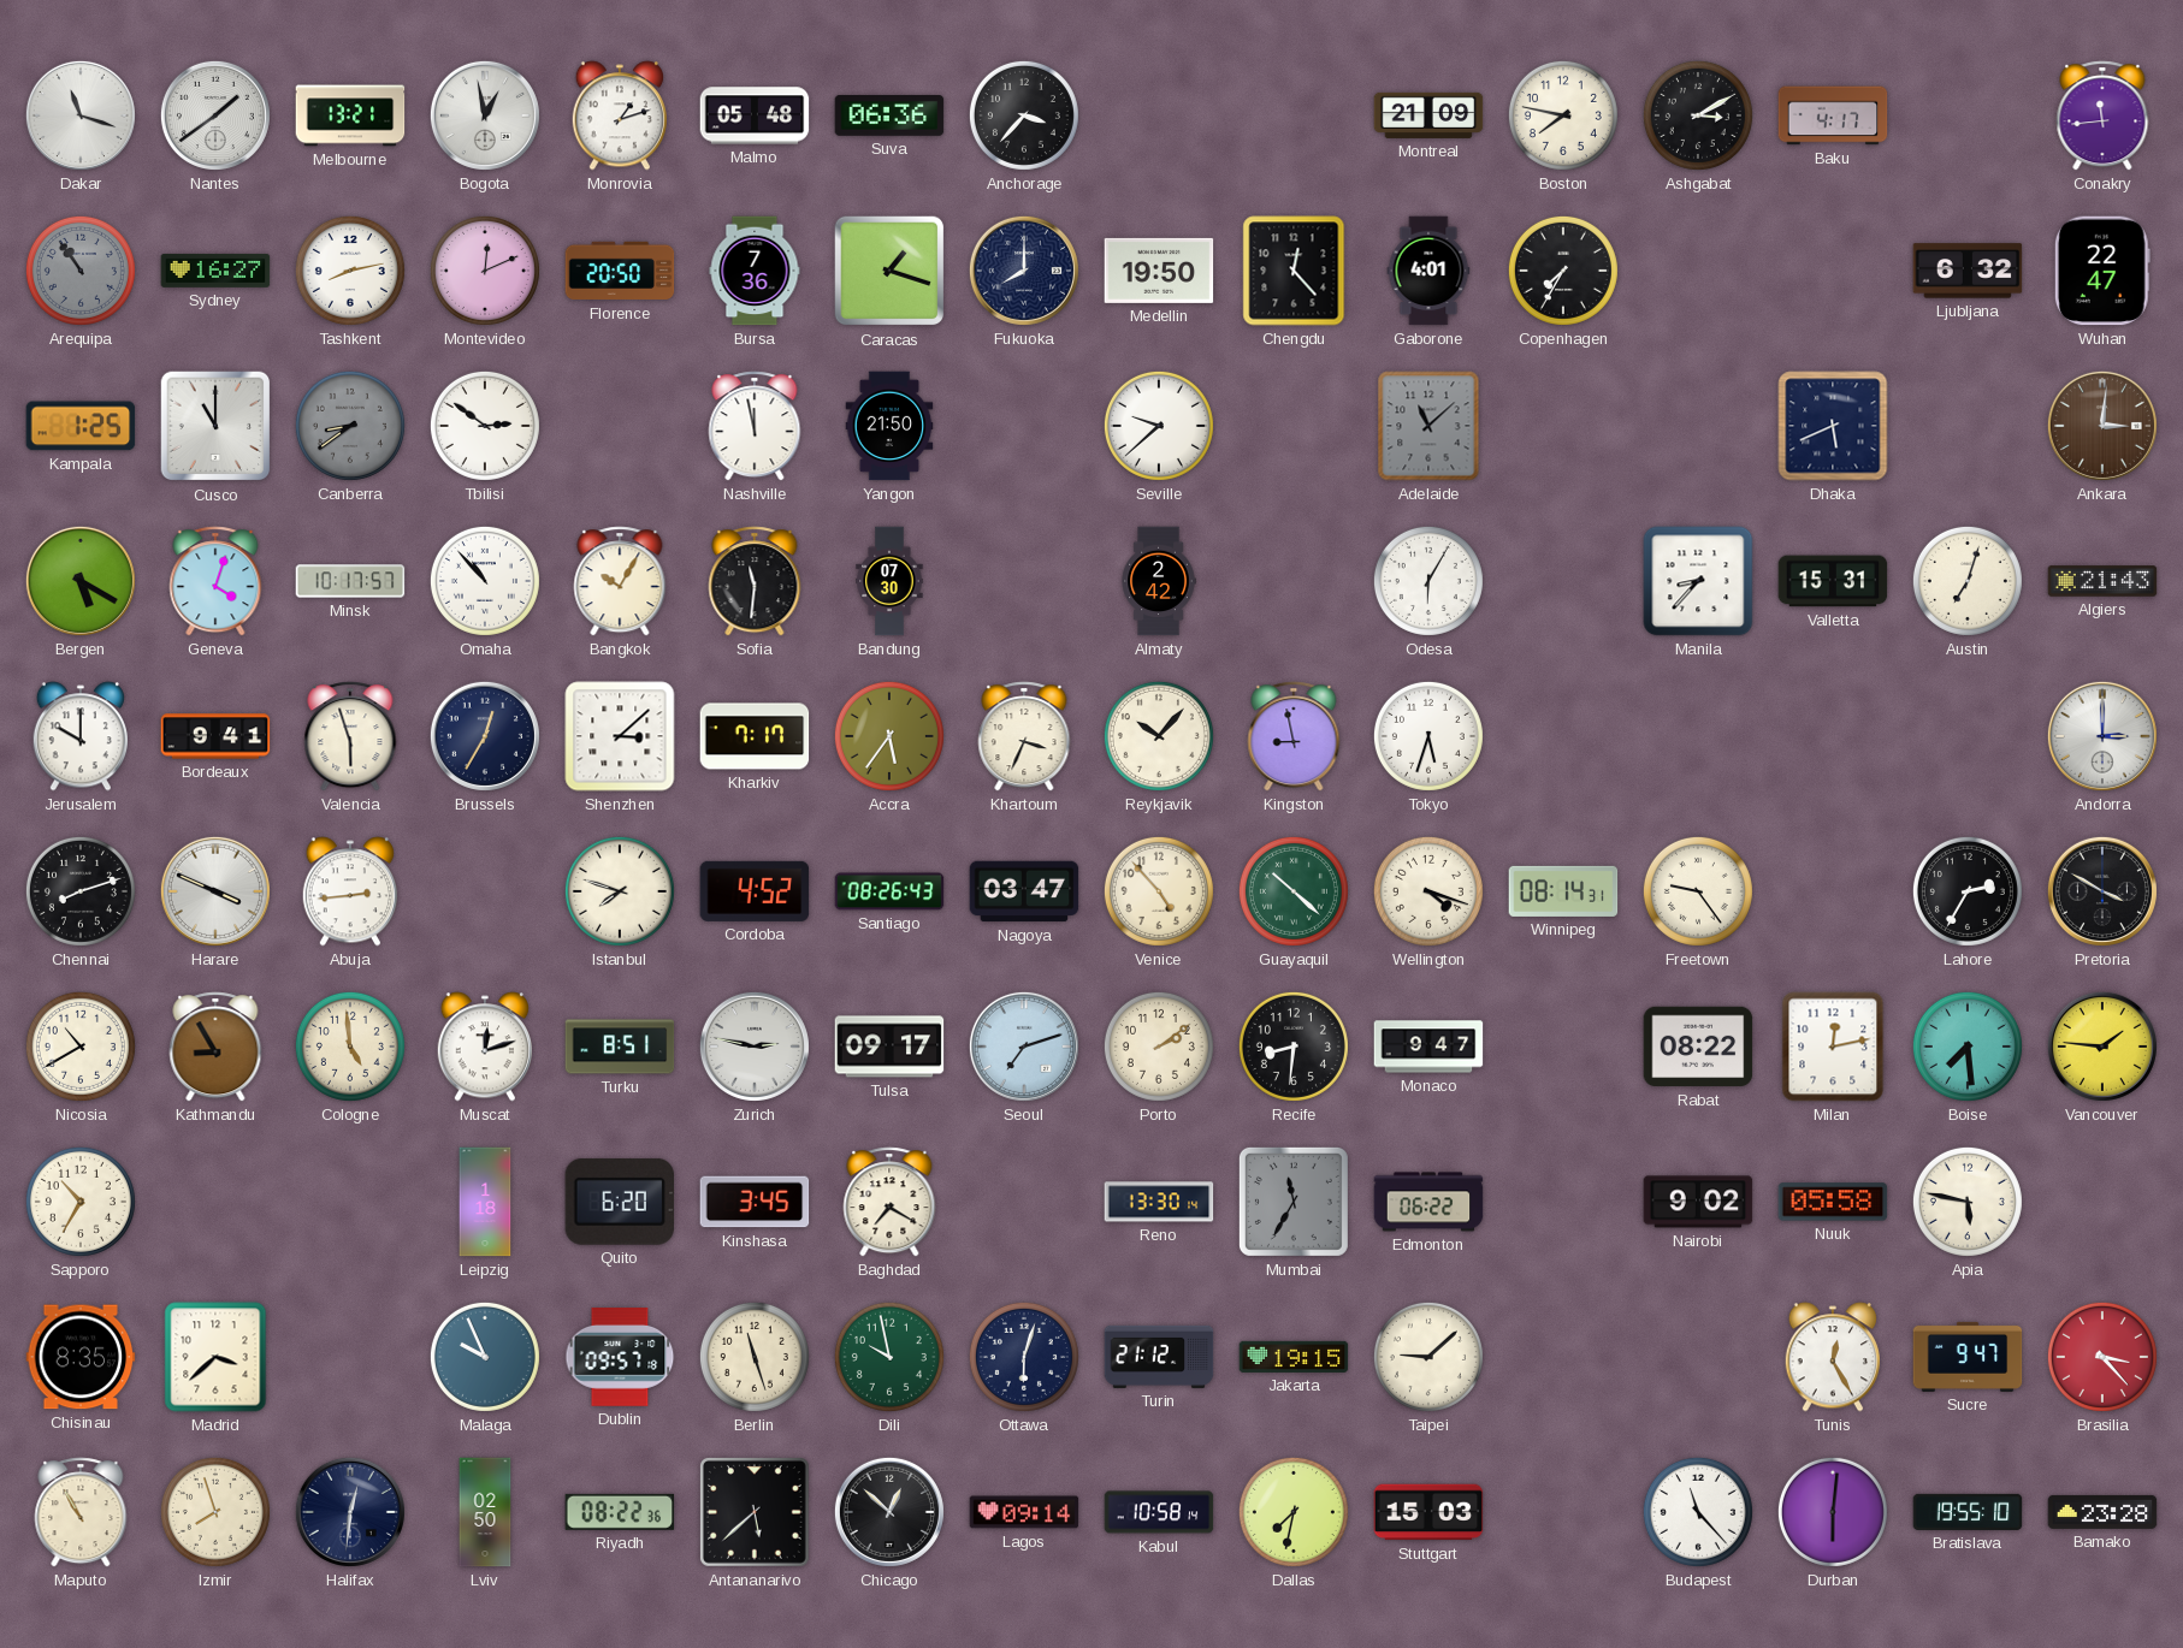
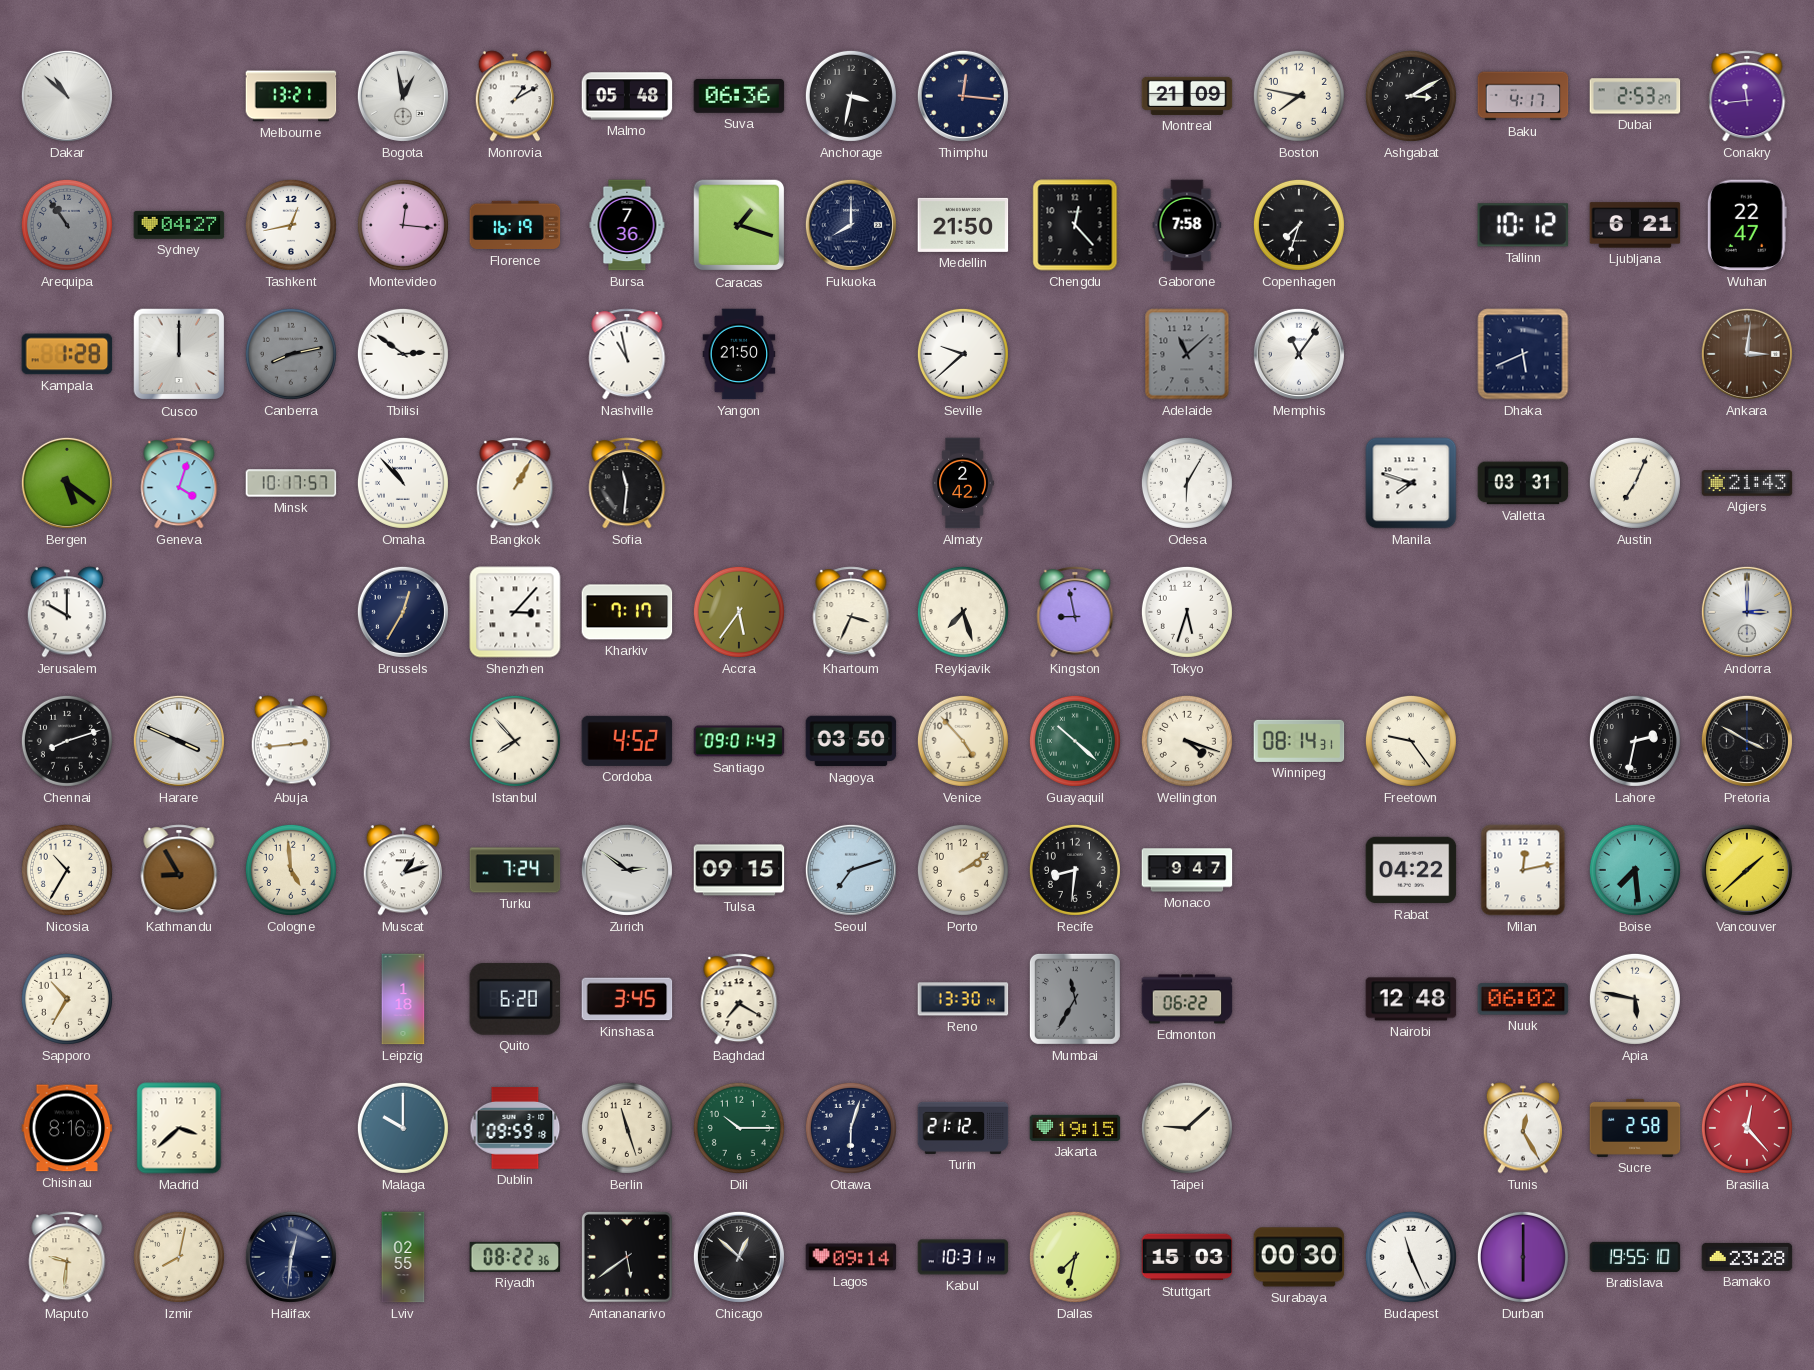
Dakar: 11:18 -> 10:52
Nantes: 1:39 -> none
Monrovia: 1:12 -> 1:10
Anchorage: 3:37 -> 3:32
Thimphu: none -> 12:16
Dubai: none -> 2:53
Sydney: 16:27 -> 04:27
Tashkent: 8:13 -> 12:43
Montevideo: 12:11 -> 12:16
Florence: 20:50 -> 16:19
Medellin: 19:50 -> 21:50
Gaborone: 4:01 -> 7:58
Copenhagen: 7:35 -> 7:33
Tallinn: none -> 10:12
Ljubljana: 6:32 -> 6:21
Kampala: 1:25 -> 1:28
Cusco: 11:00 -> 12:00
Canberra: 8:39 -> 8:13
Nashville: 11:58 -> 10:58
Memphis: none -> 11:06
Bergen: 5:20 -> 5:21
Bangkok: 10:05 -> 1:05
Bandung: 07:30 -> none
Manila: 8:37 -> 7:48
Valletta: 15:31 -> 03:31
Austin: 7:03 -> 7:04
Bordeaux: 9:41 -> none
Valencia: 5:57 -> none
Shenzhen: 3:08 -> 3:07
Reykjavik: 10:07 -> 7:27
Istanbul: 7:48 -> 7:53
Santiago: 08:26 -> 09:01
Nagoya: 03:47 -> 03:50
Lahore: 2:35 -> 2:32
Nicosia: 10:40 -> 10:35
Muscat: 12:12 -> 1:12
Turku: 8:51 -> 7:24
Zurich: 2:47 -> 2:51
Tulsa: 09:17 -> 09:15
Rabat: 08:22 -> 04:22
Vancouver: 1:46 -> 1:38
Nairobi: 9:02 -> 12:48
Nuuk: 05:58 -> 06:02
Chisinau: 8:35 -> 8:16
Malaga: 9:56 -> 10:00
Dublin: 09:57 -> 09:59
Dili: 9:58 -> 10:15
Sucre: 9:47 -> 2:58
Brasilia: 3:23 -> 12:23
Maputo: 10:55 -> 9:31
Izmir: 7:57 -> 8:02
Lviv: 02:50 -> 02:55
Antananarivo: 5:38 -> 5:39
Kabul: 10:58 -> 10:31
Surabaya: none -> 00:30
Budapest: 11:23 -> 11:26
Durban: 6:01 -> 6:00
